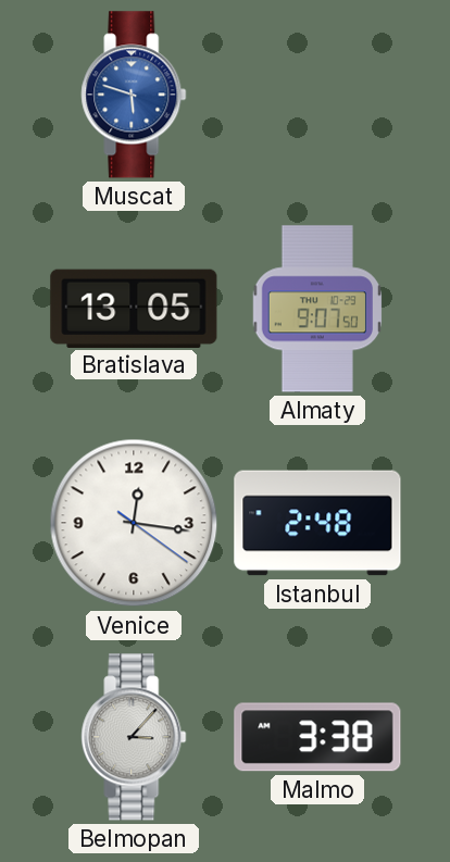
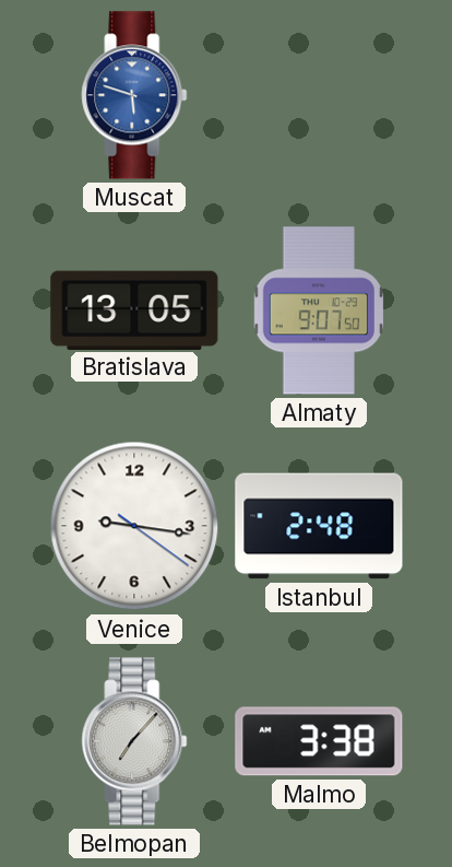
Venice: 12:16 -> 9:16
Belmopan: 3:07 -> 7:07
